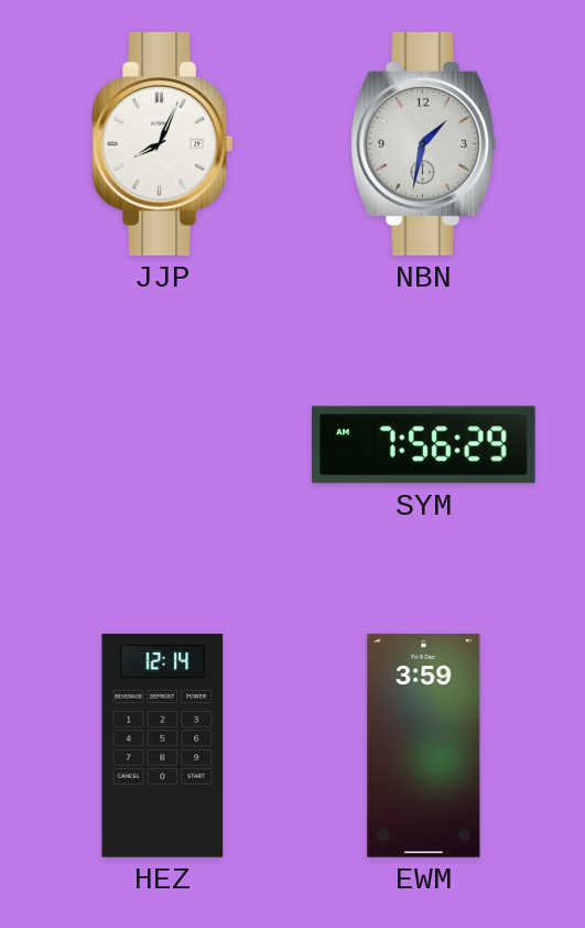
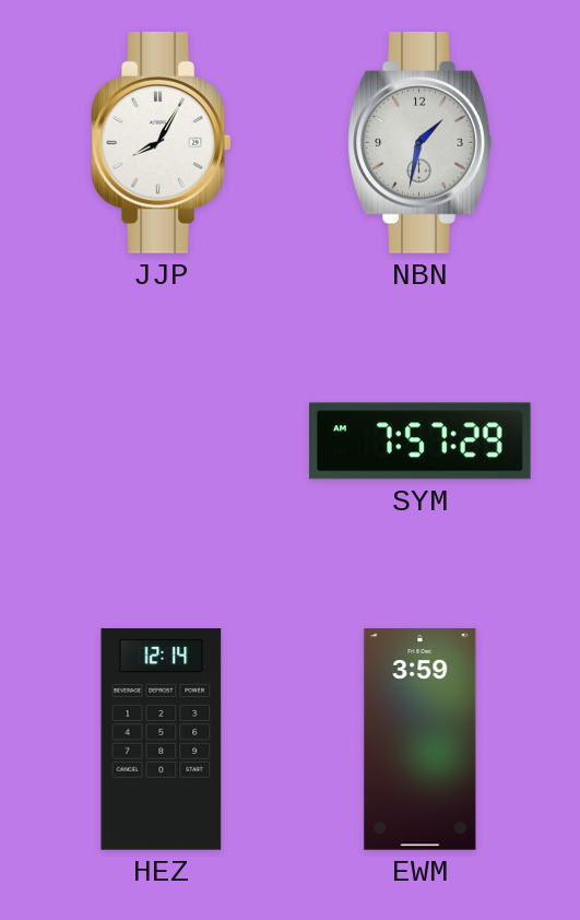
JJP: 8:04 -> 8:05
SYM: 7:56 -> 7:57
